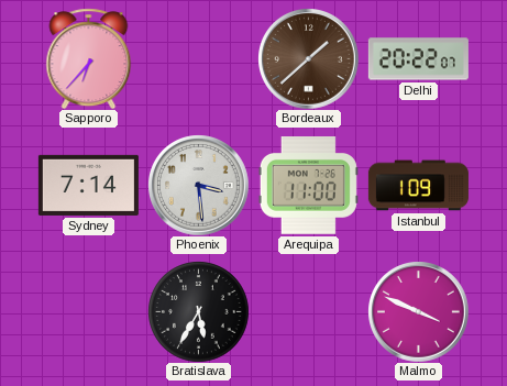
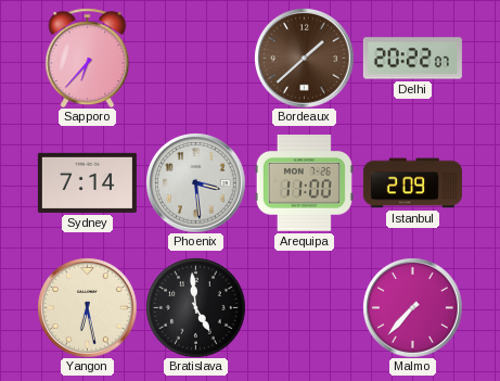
Istanbul: 1:09 -> 2:09
Yangon: none -> 6:28
Bratislava: 5:35 -> 4:59
Malmo: 3:49 -> 7:37
